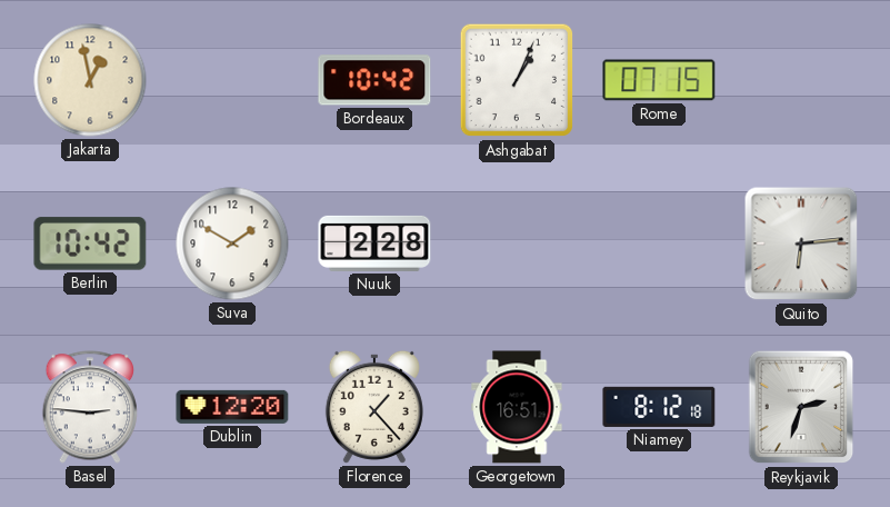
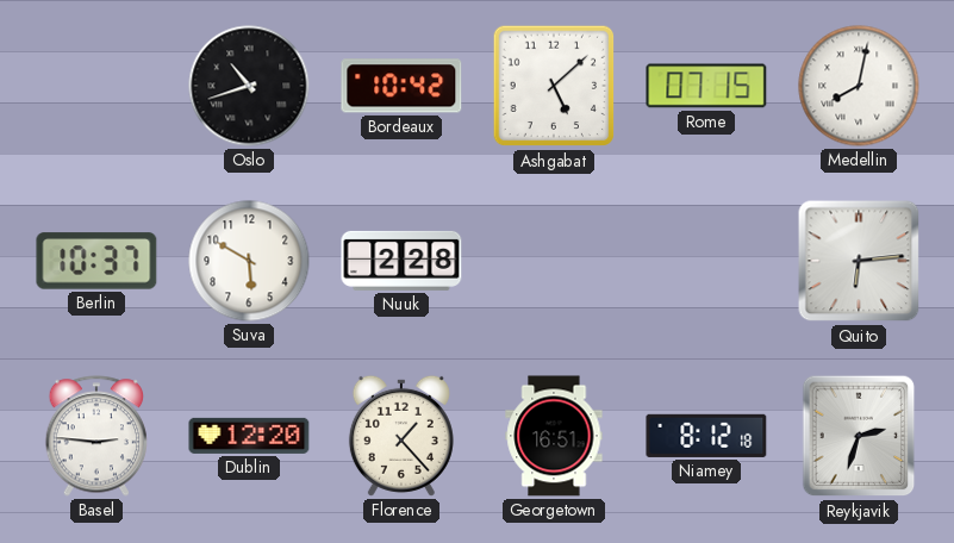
Jakarta: 12:58 -> none
Oslo: none -> 10:42
Ashgabat: 1:04 -> 5:08
Medellin: none -> 8:02
Berlin: 10:42 -> 10:37
Suva: 1:50 -> 5:50
